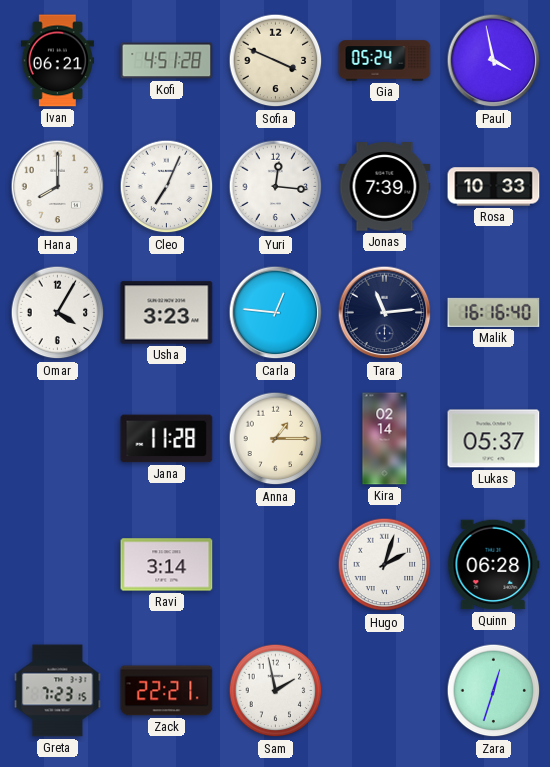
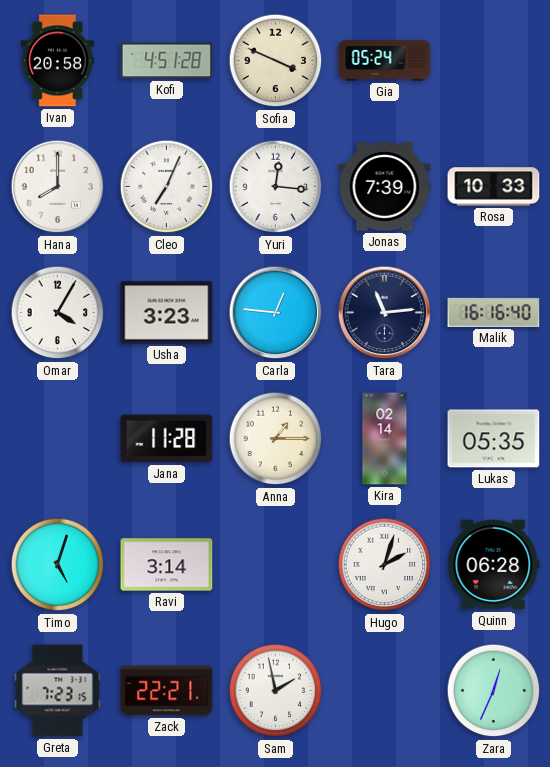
Ivan: 06:21 -> 20:58
Paul: 3:58 -> none
Lukas: 05:37 -> 05:35
Timo: none -> 5:03
Zara: 12:33 -> 12:34
